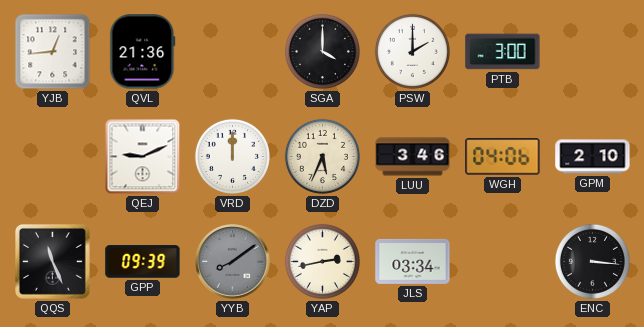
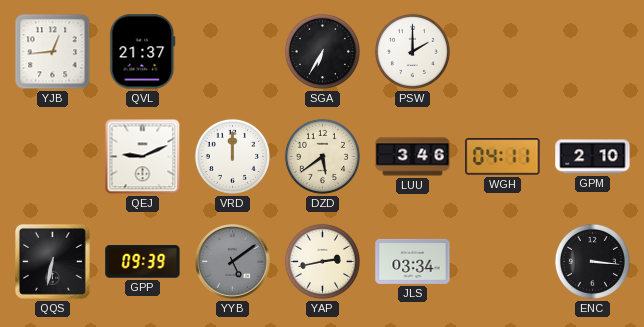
QVL: 21:36 -> 21:37
SGA: 4:00 -> 6:35
PTB: 3:00 -> none
DZD: 5:34 -> 5:39
WGH: 04:06 -> 04:11
QQS: 11:26 -> 6:32
YYB: 8:09 -> 5:09
